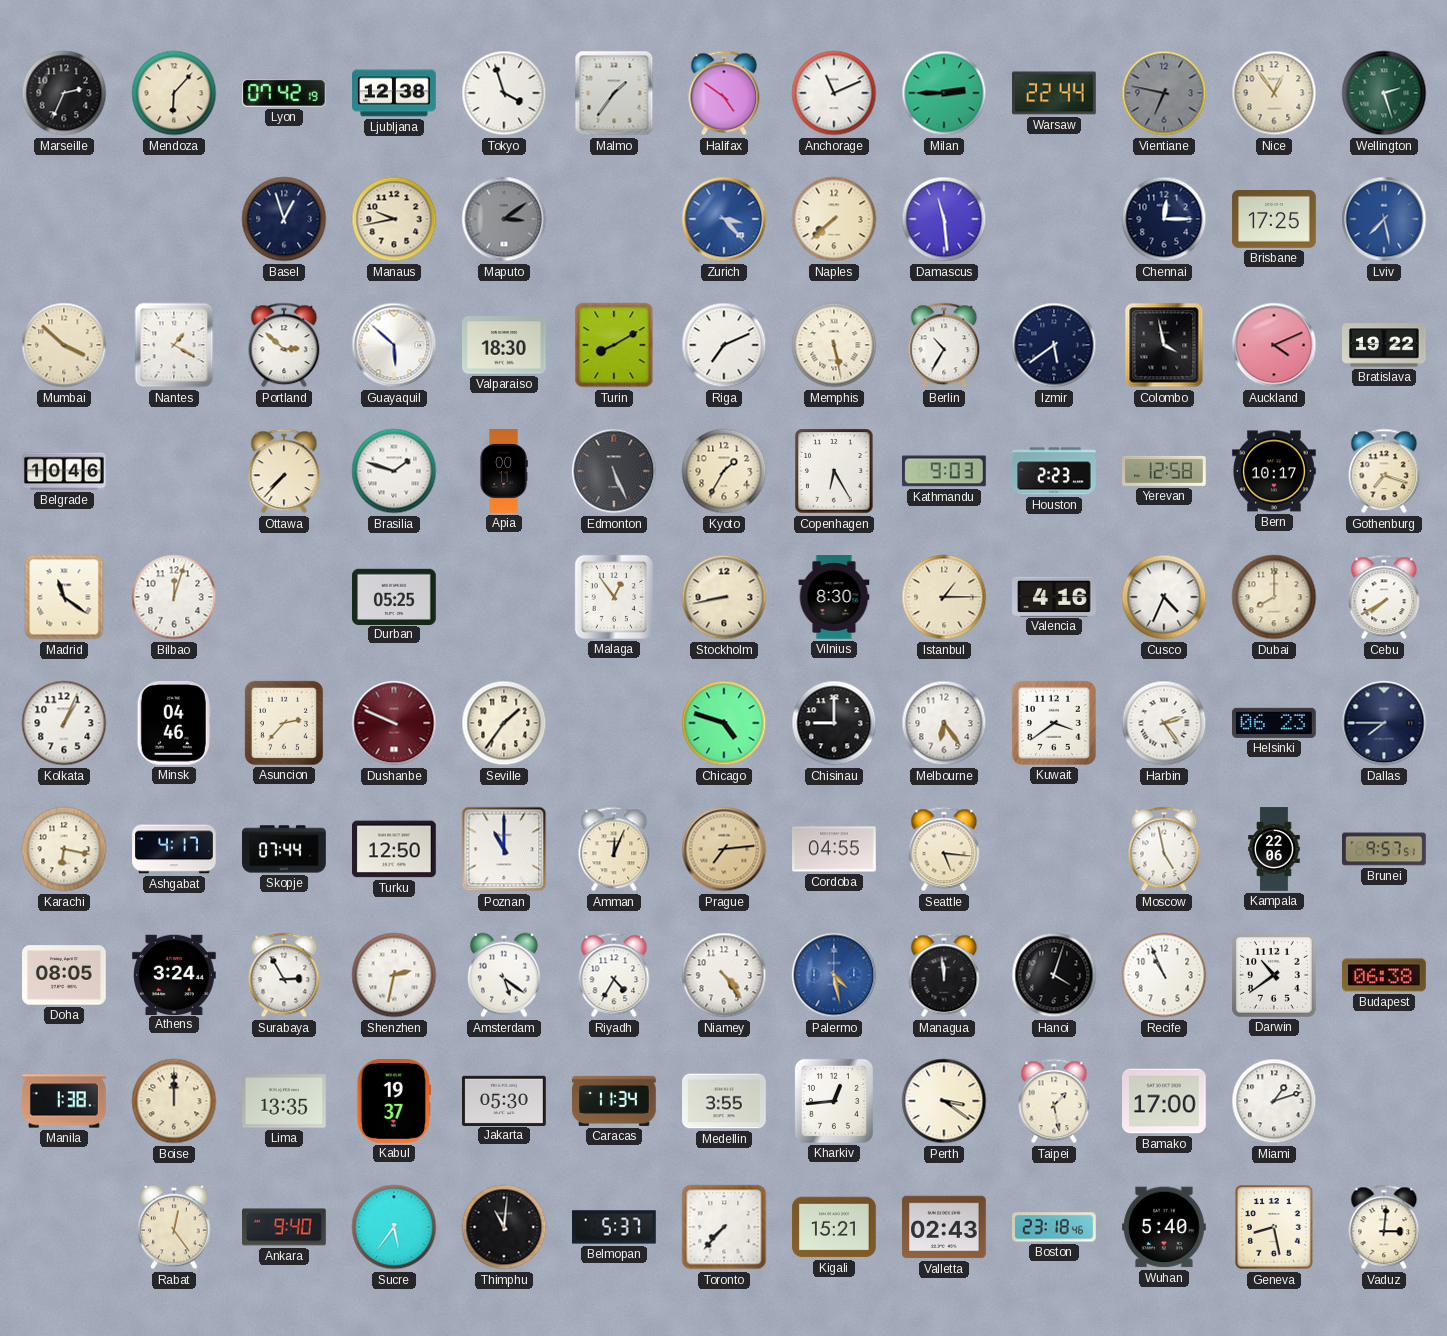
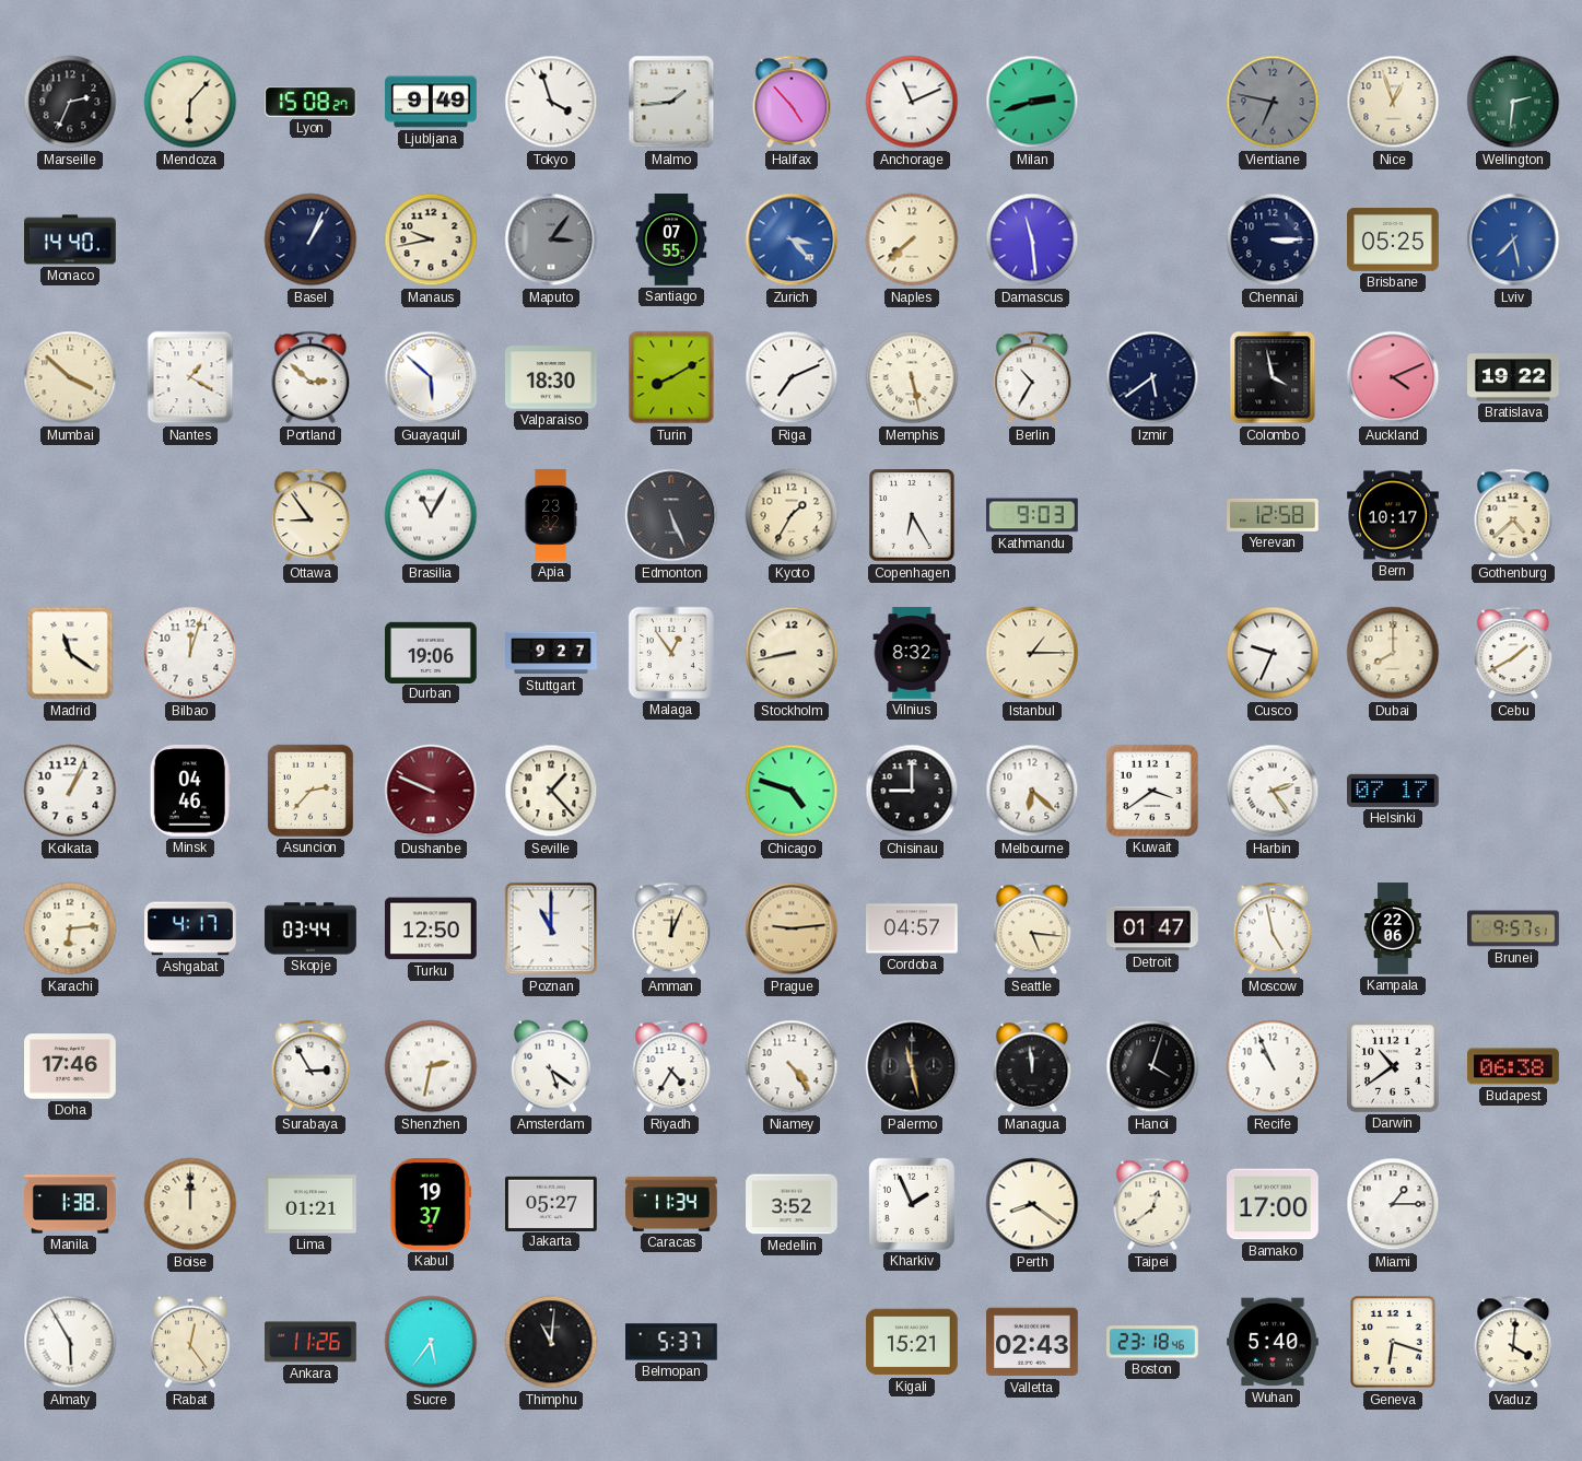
Lyon: 07:42 -> 15:08
Ljubljana: 12:38 -> 9:49
Malmo: 1:36 -> 1:44
Halifax: 4:51 -> 4:53
Milan: 2:45 -> 2:42
Warsaw: 22:44 -> none
Nice: 12:54 -> 12:57
Wellington: 2:27 -> 2:31
Monaco: none -> 14:40
Basel: 12:57 -> 1:04
Maputo: 3:09 -> 3:06
Santiago: none -> 07:55
Chennai: 12:15 -> 3:15
Brisbane: 17:25 -> 05:25
Belgrade: 10:46 -> none
Ottawa: 7:37 -> 8:54
Brasilia: 1:48 -> 11:05
Apia: 00:11 -> 23:32
Houston: 2:23 -> none
Gothenburg: 7:18 -> 4:38
Durban: 05:25 -> 19:06
Stuttgart: none -> 9:27
Vilnius: 8:30 -> 8:32
Valencia: 4:16 -> none
Cusco: 4:34 -> 9:34
Cebu: 7:40 -> 1:40
Seville: 1:36 -> 1:23
Melbourne: 6:24 -> 6:22
Helsinki: 06:23 -> 07:17
Dallas: 7:45 -> none
Karachi: 6:17 -> 6:14
Skopje: 07:44 -> 03:44
Prague: 7:14 -> 9:14
Cordoba: 04:55 -> 04:57
Detroit: none -> 01:47
Doha: 08:05 -> 17:46
Athens: 3:24 -> none
Palermo: 4:28 -> 11:28
Palermo dial: blue -> black
Lima: 13:35 -> 01:21
Jakarta: 05:30 -> 05:27
Medellin: 3:55 -> 3:52
Kharkiv: 12:44 -> 1:56
Perth: 3:21 -> 8:21
Taipei: 1:28 -> 12:39
Miami: 1:12 -> 1:15
Almaty: none -> 5:55
Ankara: 9:40 -> 11:26
Toronto: 7:37 -> none
Geneva: 8:28 -> 6:18
Vaduz: 3:01 -> 4:01
